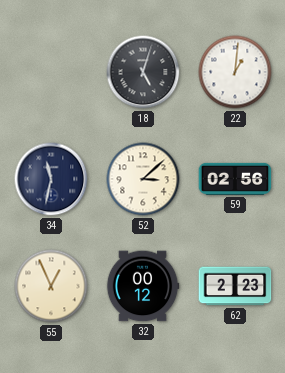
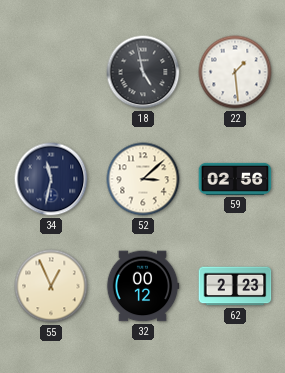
18: 5:03 -> 4:58
22: 1:01 -> 1:29
